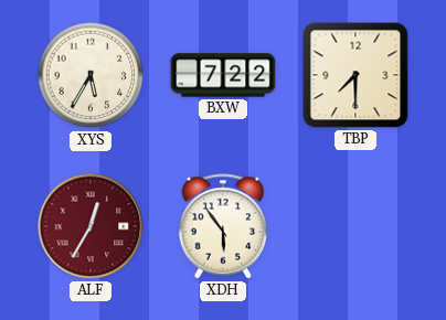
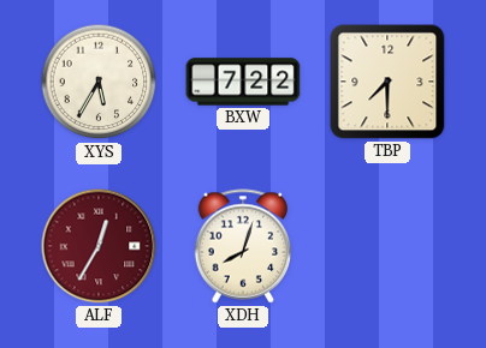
XDH: 5:54 -> 8:03
